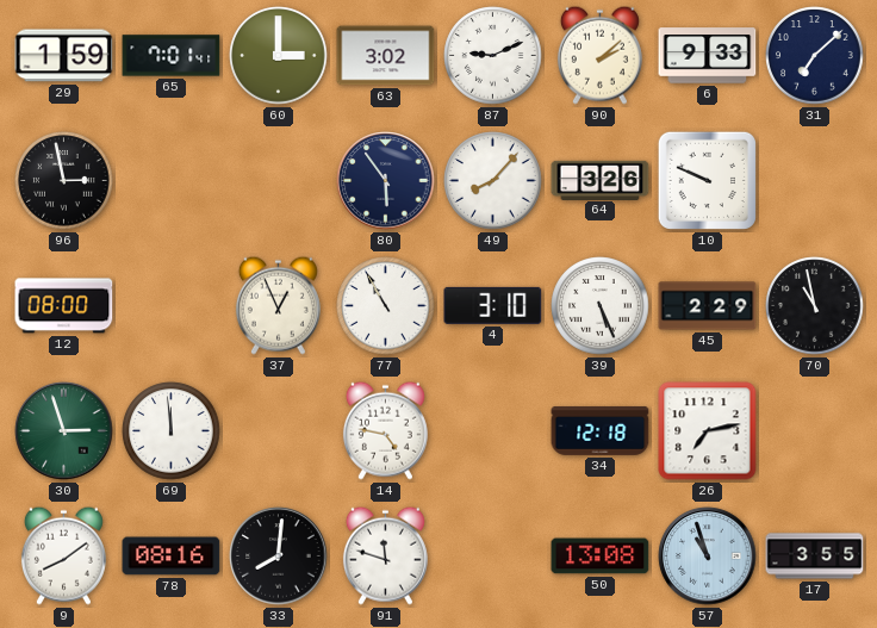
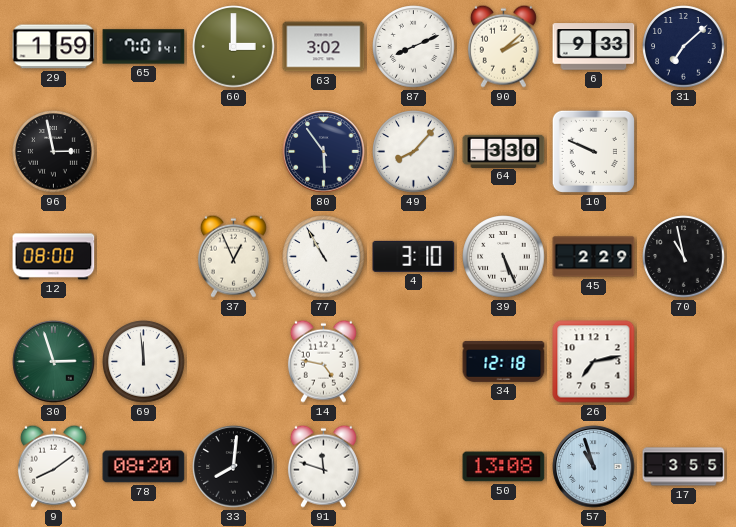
87: 9:11 -> 8:11
64: 3:26 -> 3:30
78: 08:16 -> 08:20
